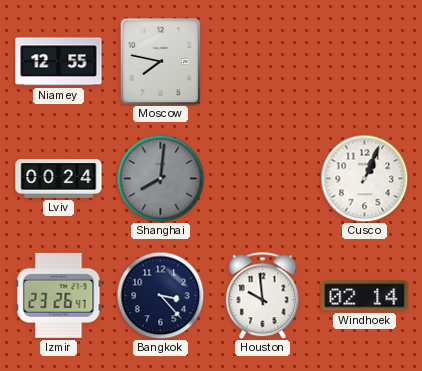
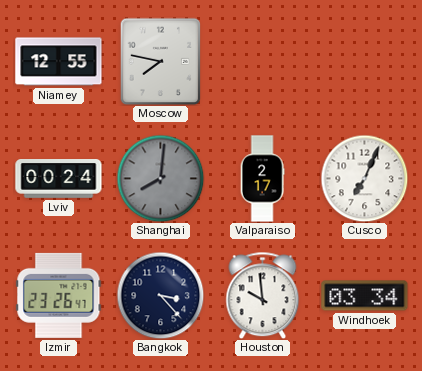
Valparaiso: none -> 2:17
Cusco: 1:04 -> 7:04
Windhoek: 02:14 -> 03:34
